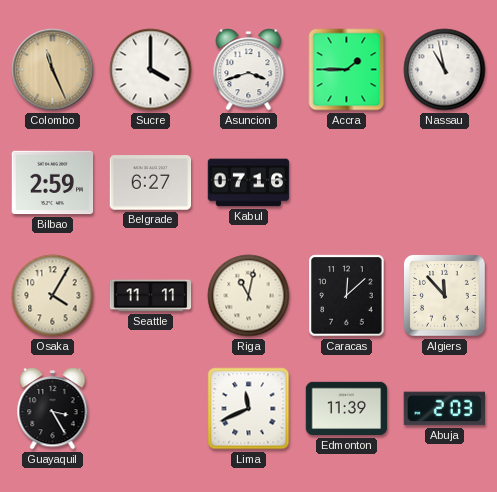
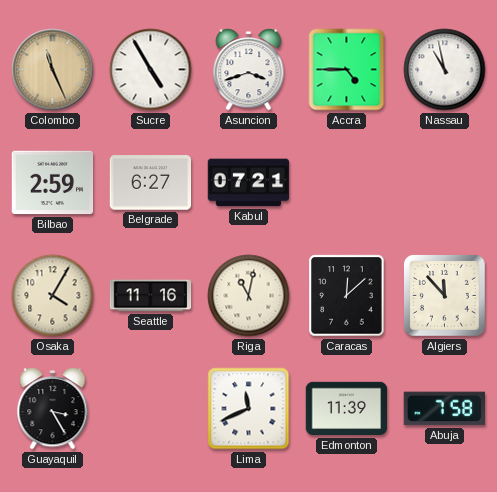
Sucre: 4:00 -> 4:55
Accra: 1:45 -> 4:45
Kabul: 07:16 -> 07:21
Seattle: 11:11 -> 11:16
Abuja: 2:03 -> 7:58
